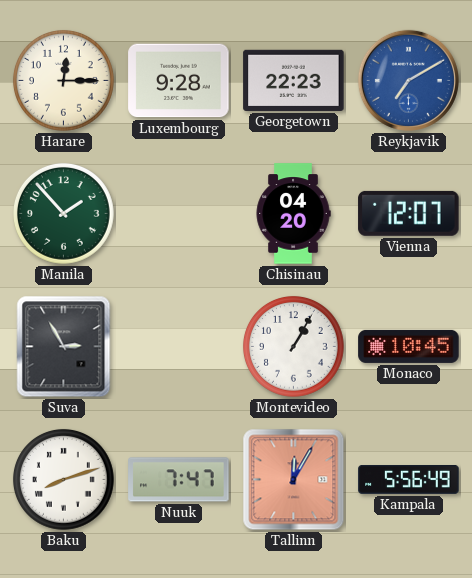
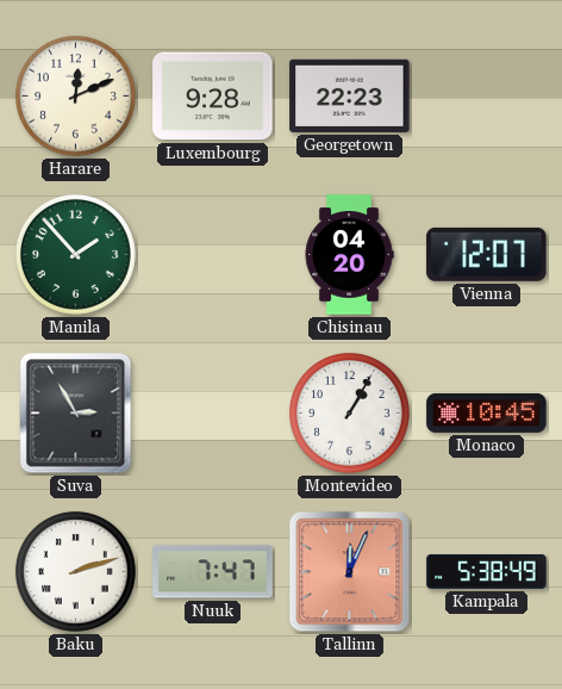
Harare: 12:15 -> 12:11
Reykjavik: 7:10 -> none
Baku: 8:12 -> 2:12
Tallinn: 12:05 -> 12:04
Kampala: 5:56 -> 5:38
